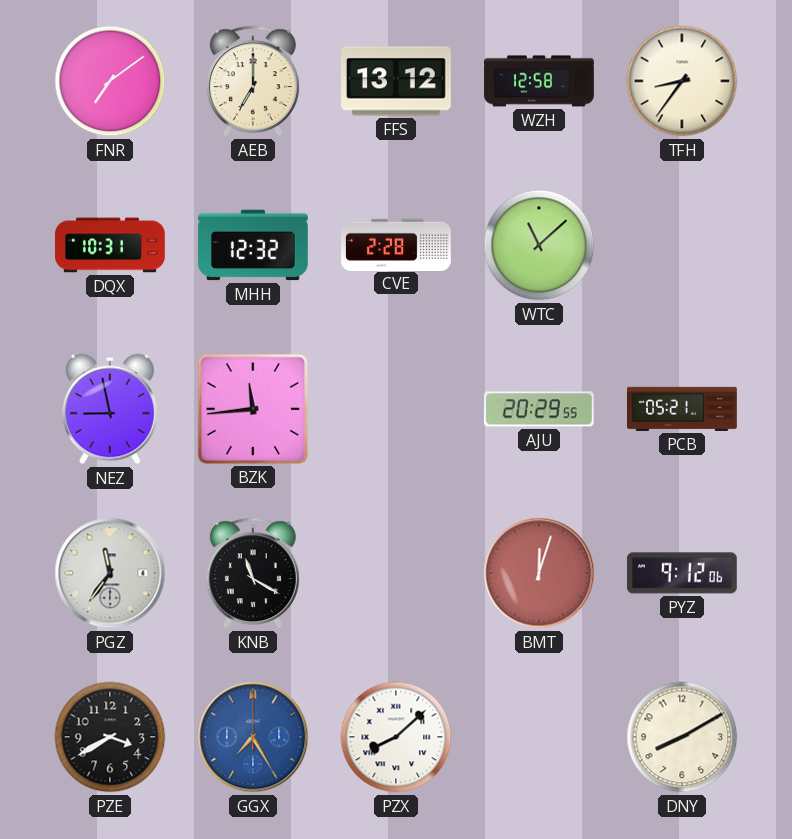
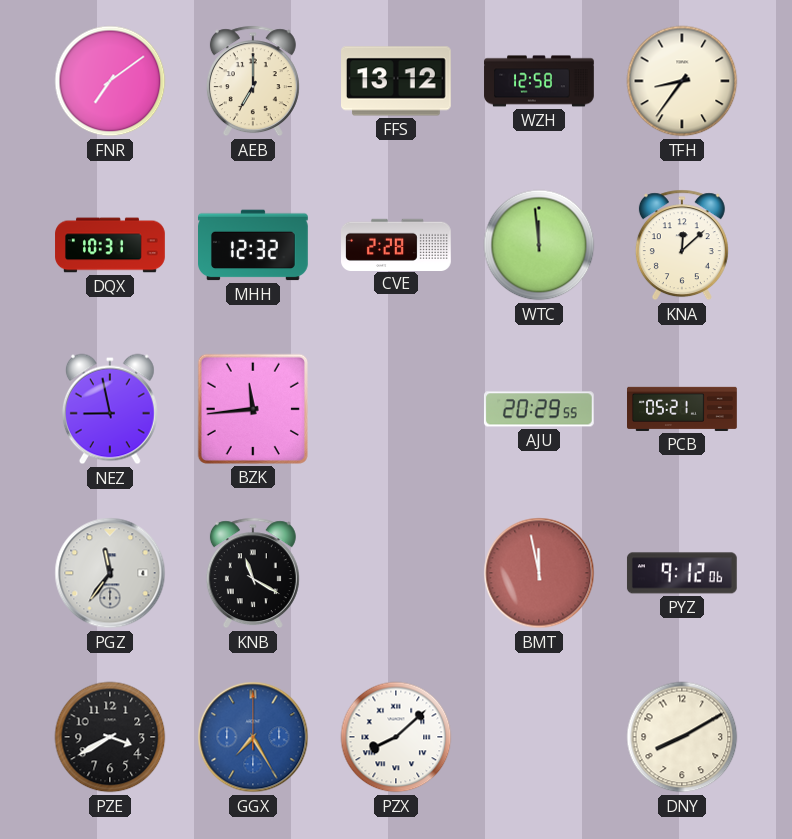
WTC: 11:08 -> 11:59
KNA: none -> 12:08
BMT: 12:03 -> 11:58
